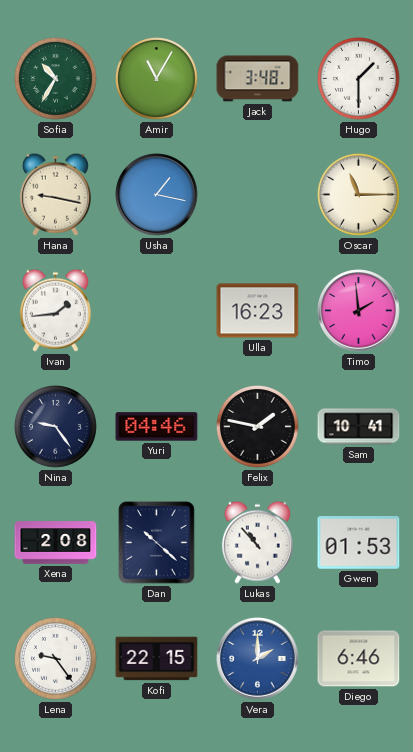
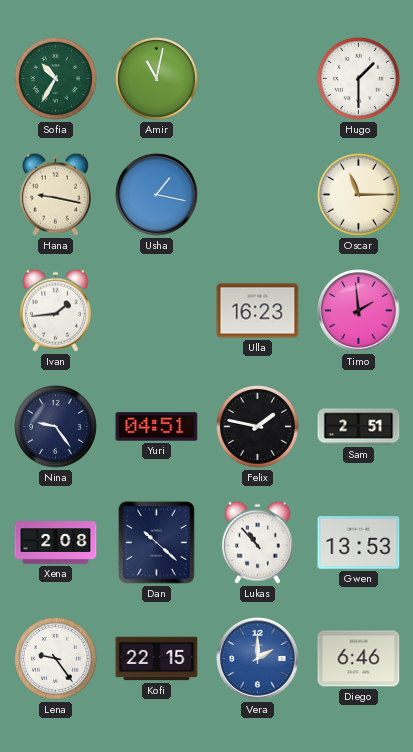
Amir: 11:05 -> 11:02
Jack: 3:48 -> none
Yuri: 04:46 -> 04:51
Sam: 10:41 -> 2:51
Gwen: 01:53 -> 13:53
